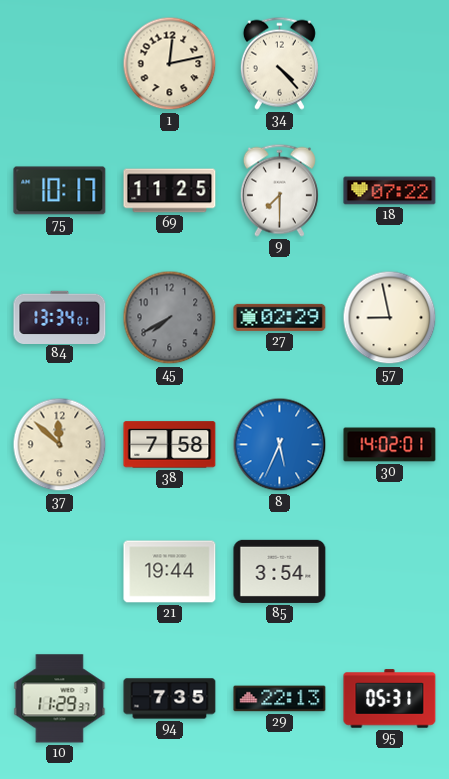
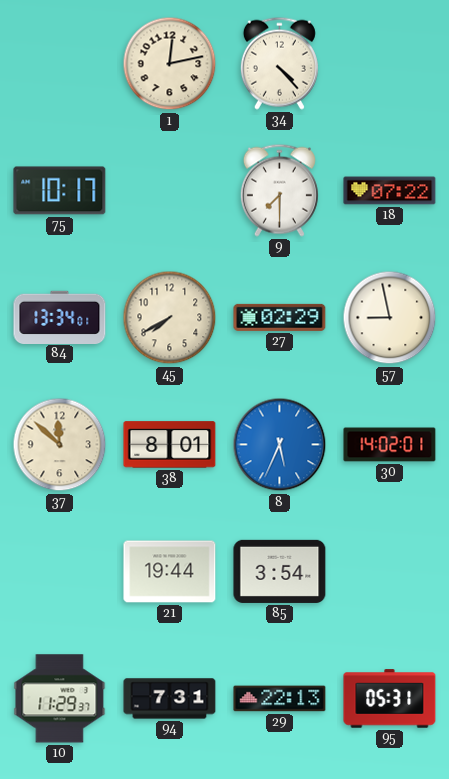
69: 11:25 -> none
45 dial: grey -> cream
38: 7:58 -> 8:01
94: 7:35 -> 7:31
